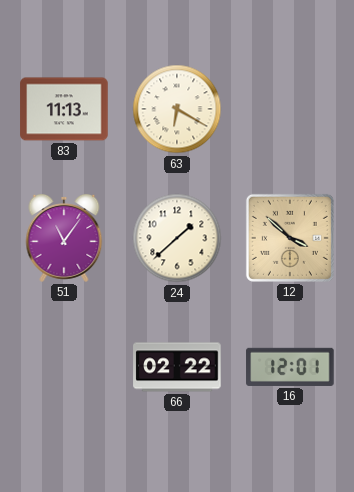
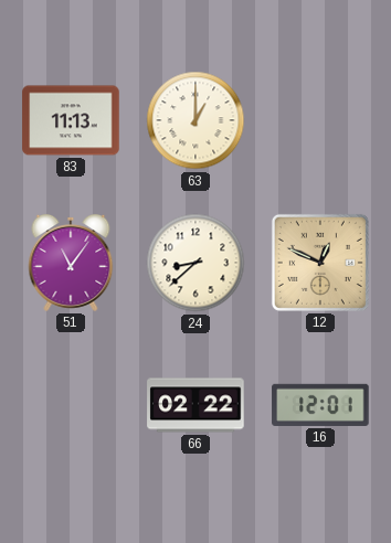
63: 6:20 -> 1:00
24: 1:38 -> 8:38
12: 3:52 -> 12:49
